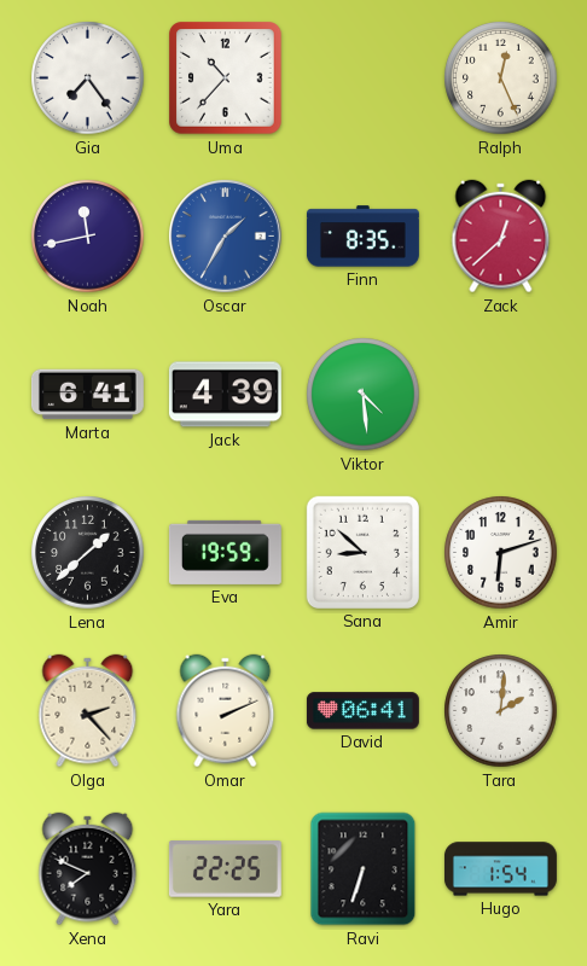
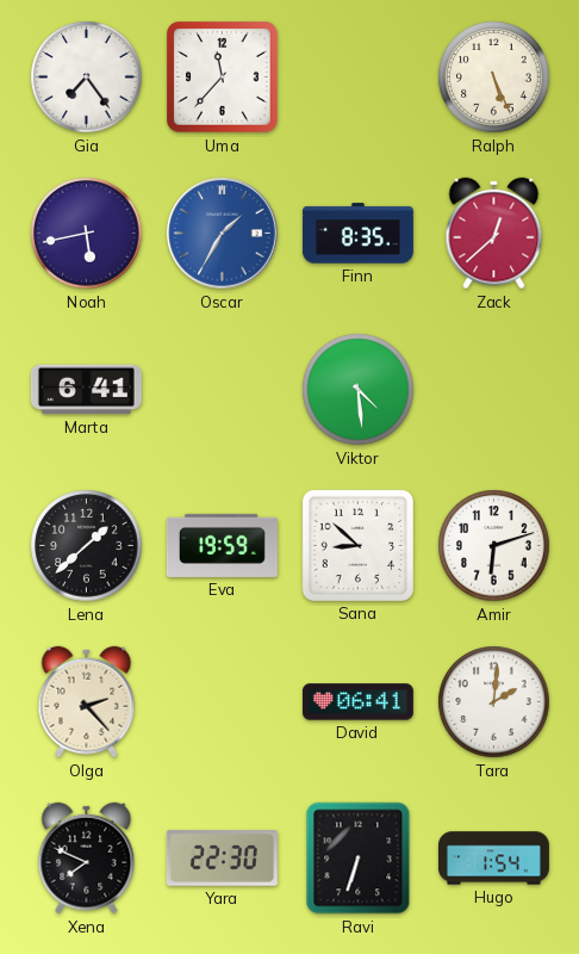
Uma: 10:37 -> 11:37
Ralph: 12:26 -> 5:26
Noah: 11:43 -> 5:43
Jack: 4:39 -> none
Omar: 2:11 -> none
Yara: 22:25 -> 22:30
